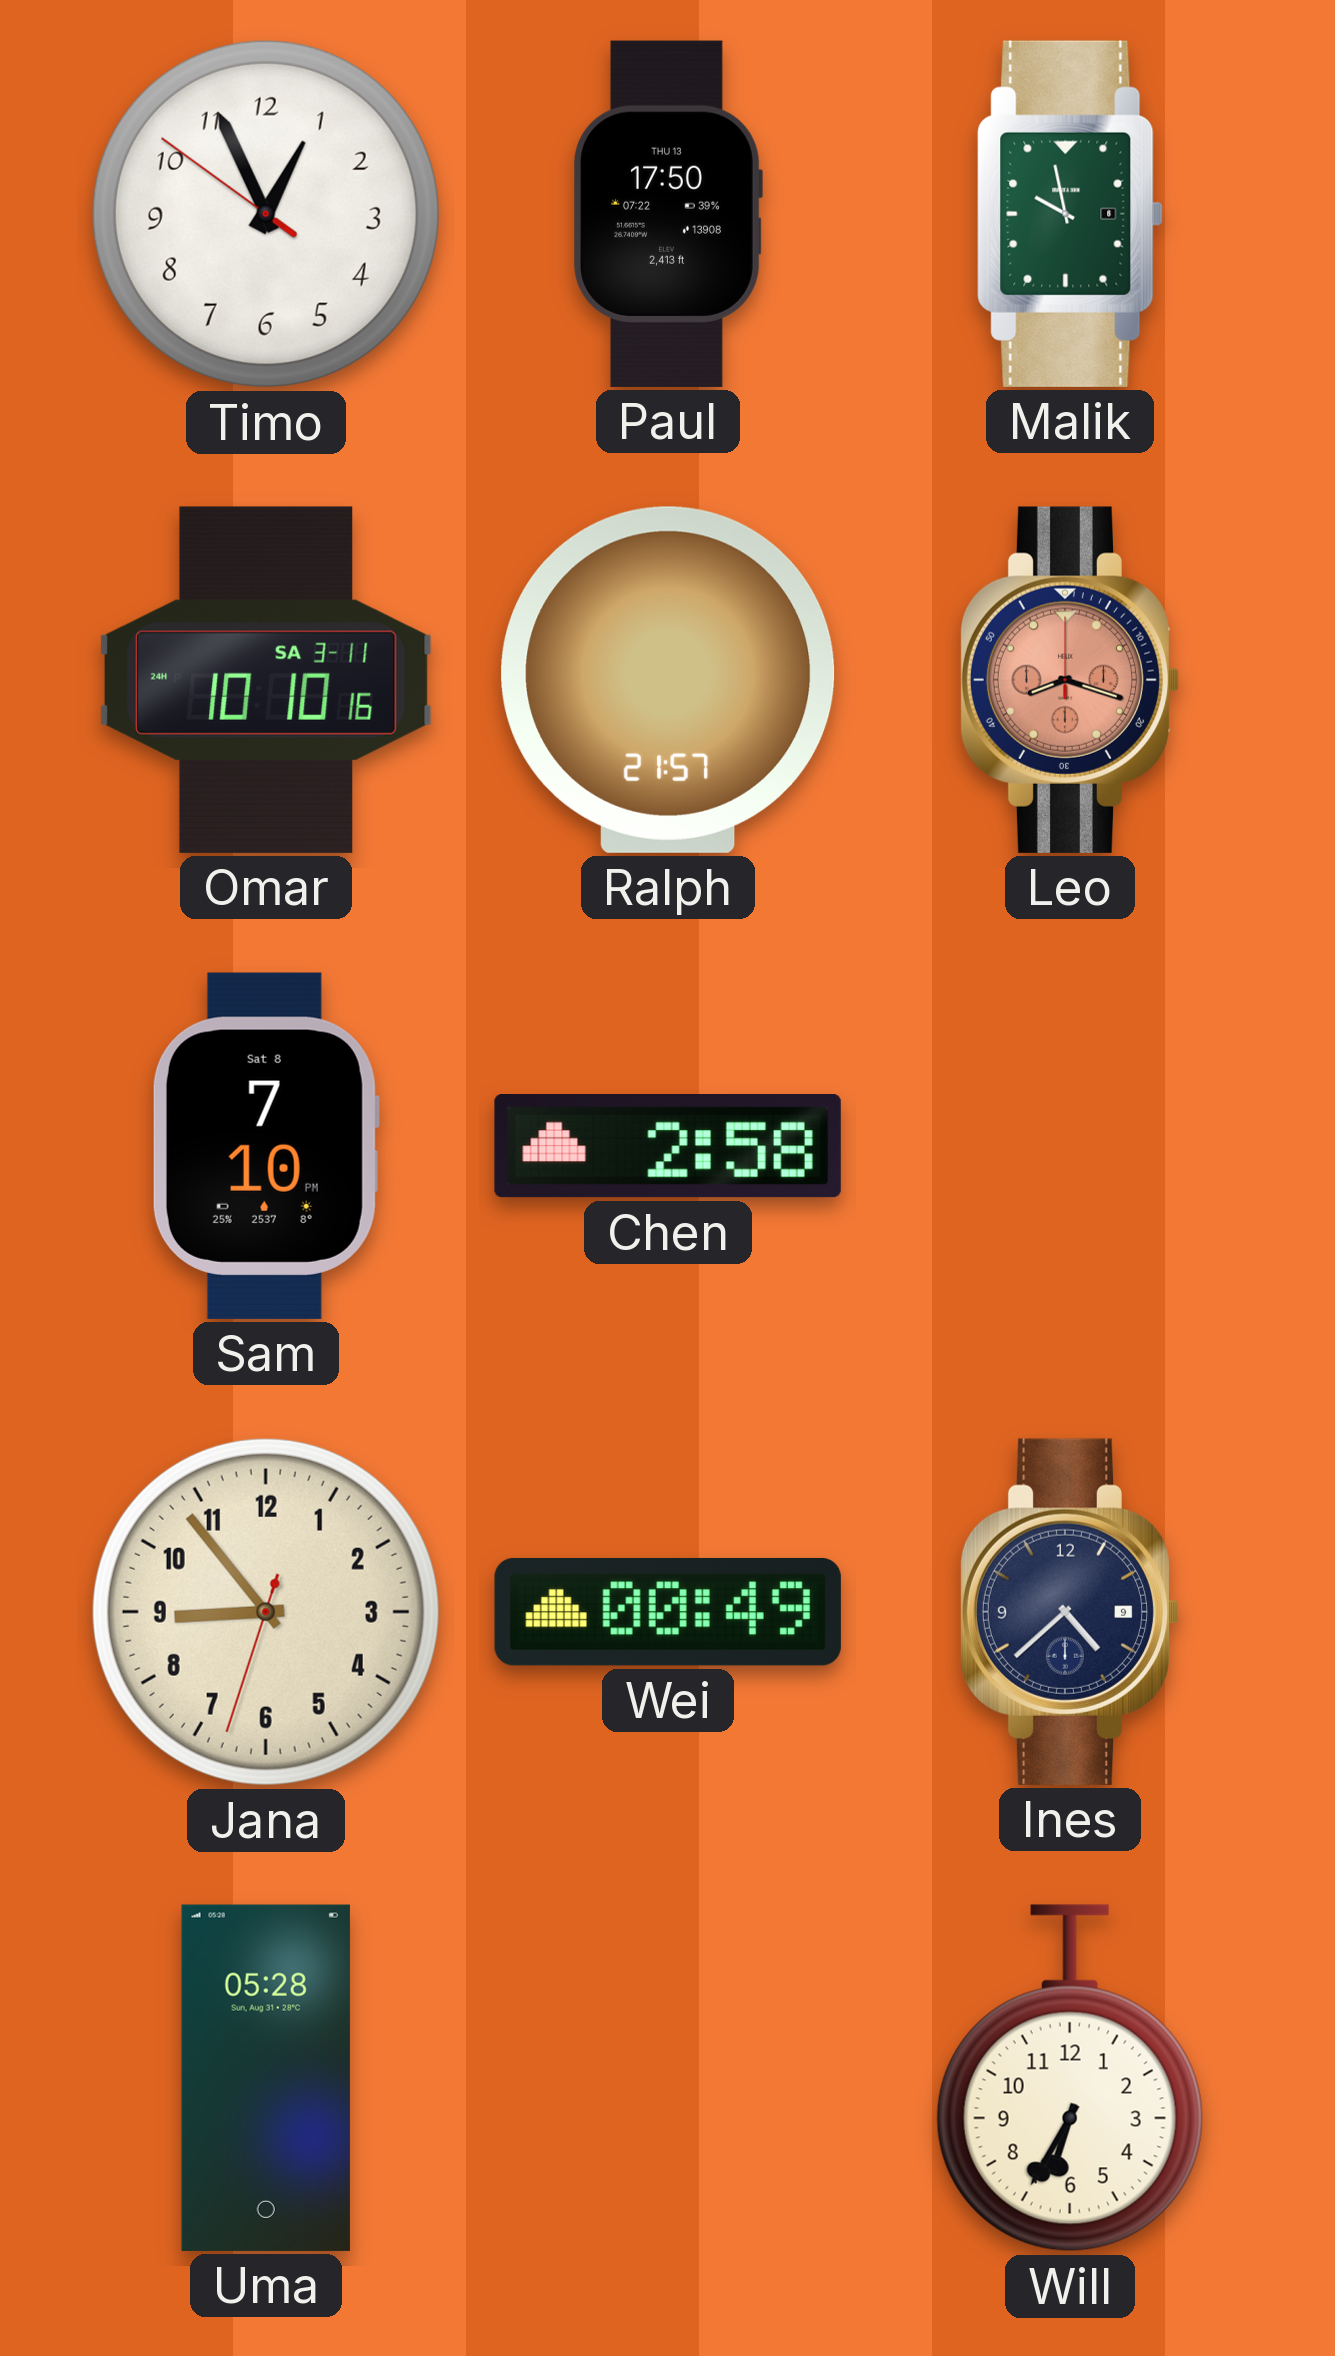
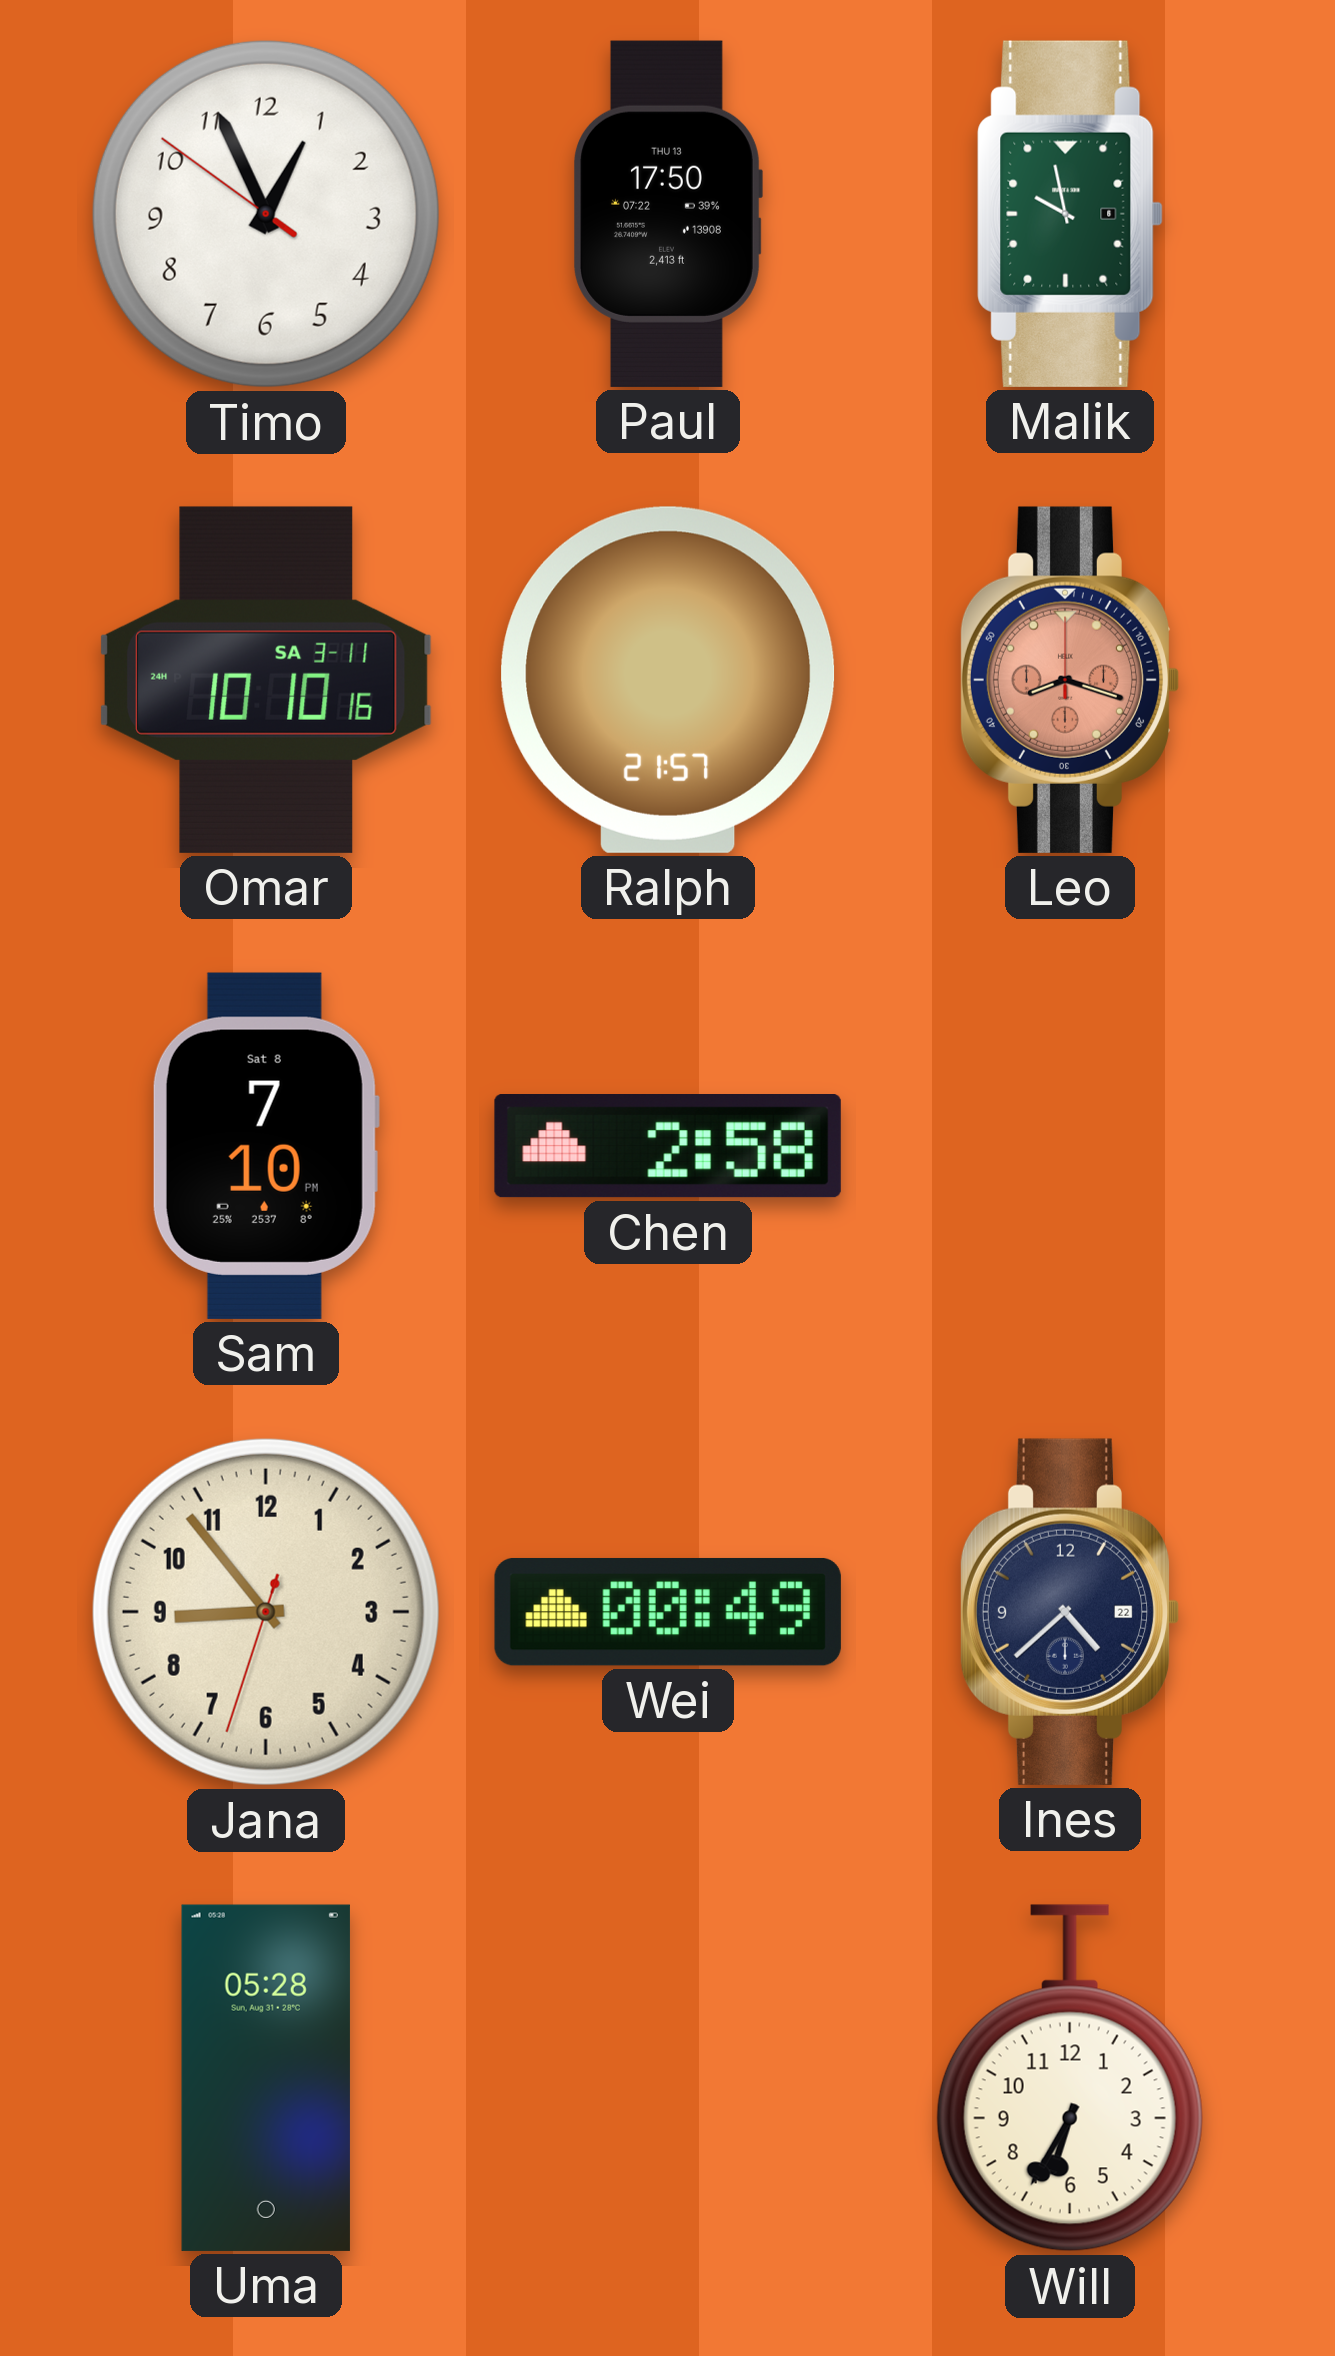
Ines date: 9 -> 22
